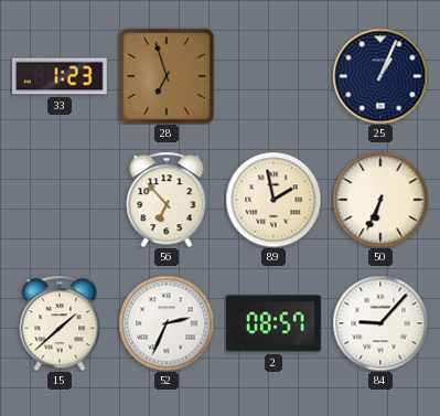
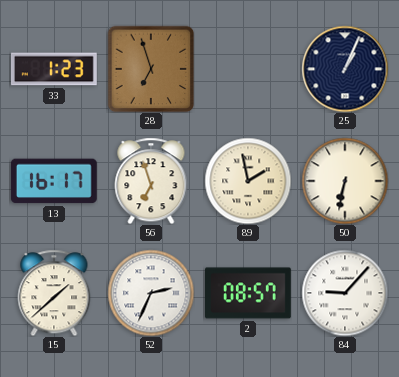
13: none -> 16:17
56: 6:53 -> 6:57
50: 6:34 -> 6:32
